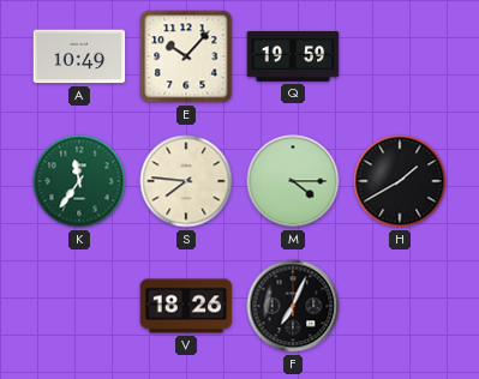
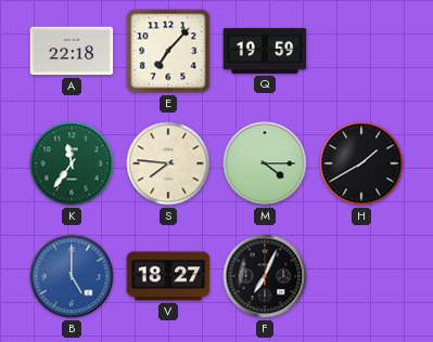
A: 10:49 -> 22:18
E: 10:07 -> 7:07
B: none -> 5:00
V: 18:26 -> 18:27
